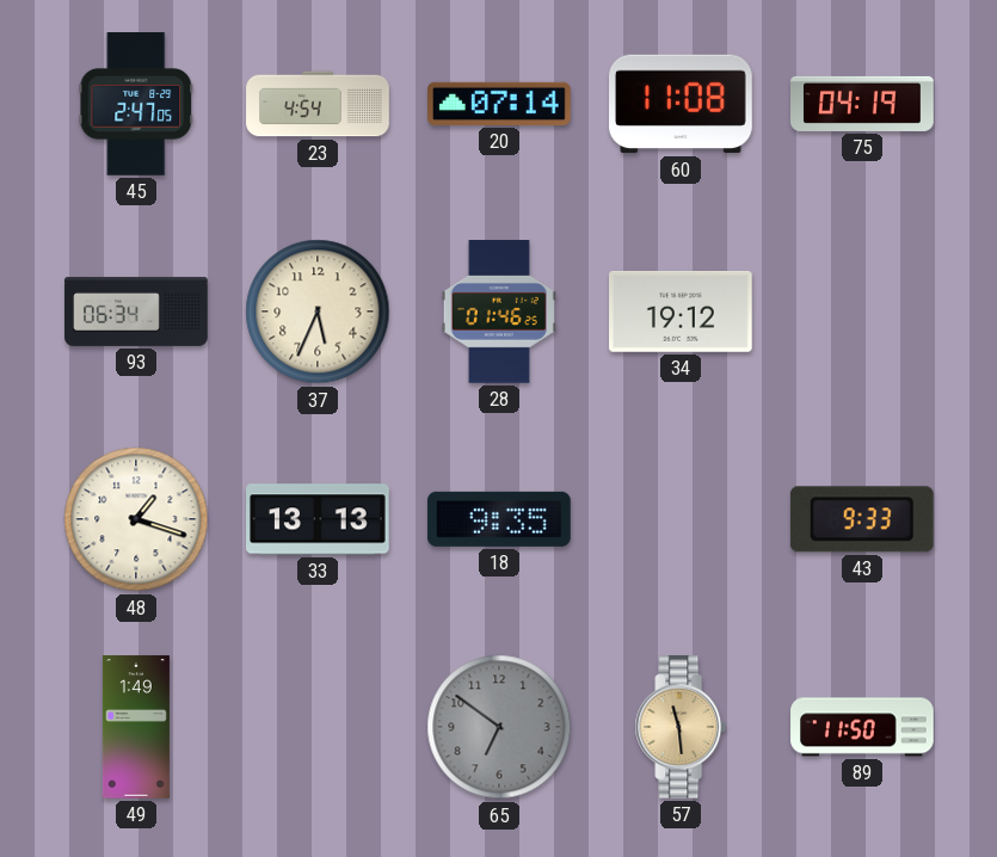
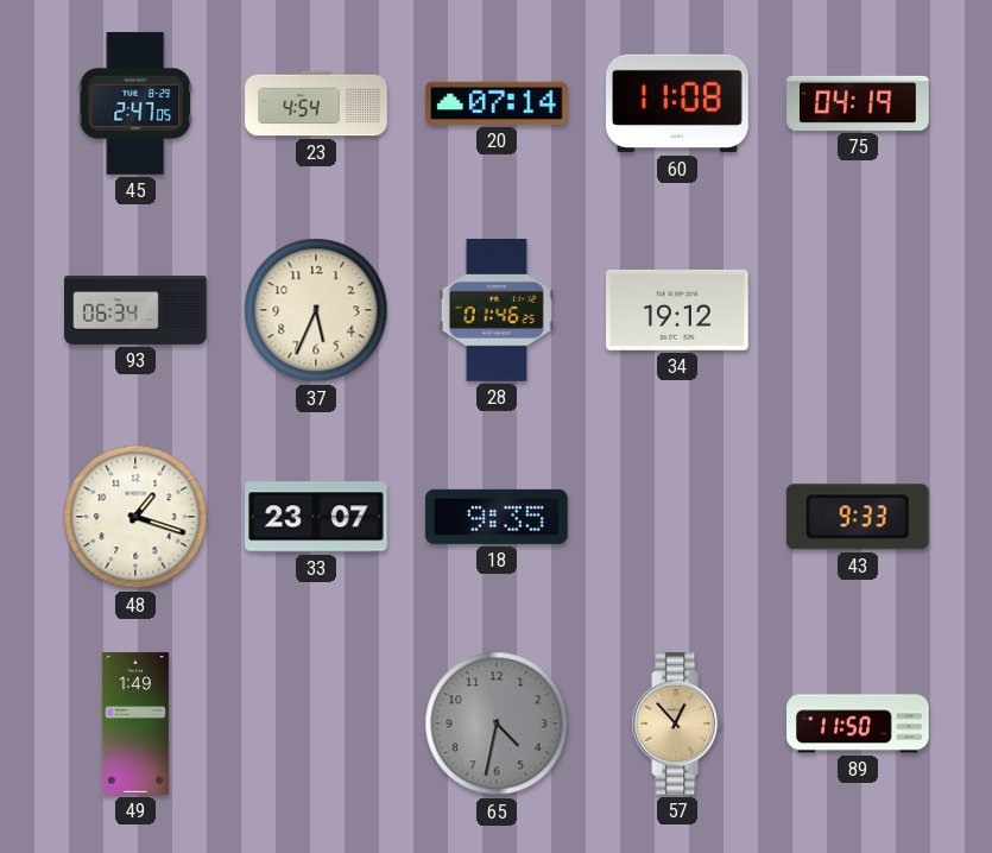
33: 13:13 -> 23:07
65: 6:51 -> 4:32
57: 11:29 -> 12:53
